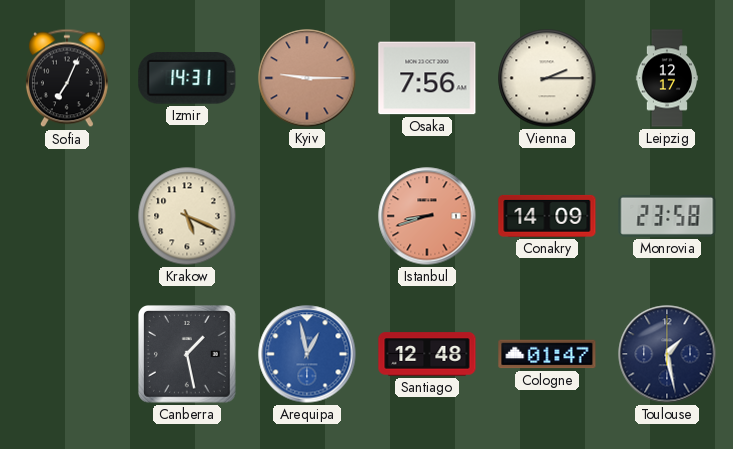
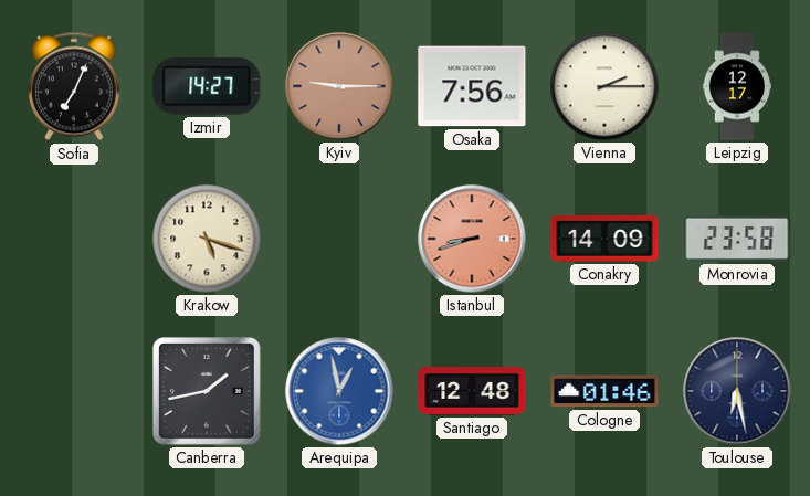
Izmir: 14:31 -> 14:27
Krakow: 5:19 -> 5:18
Canberra: 1:28 -> 1:43
Cologne: 01:47 -> 01:46
Toulouse: 1:28 -> 6:28
